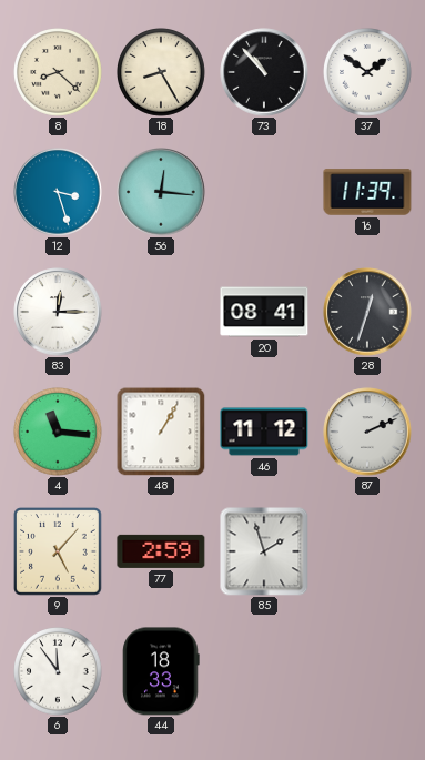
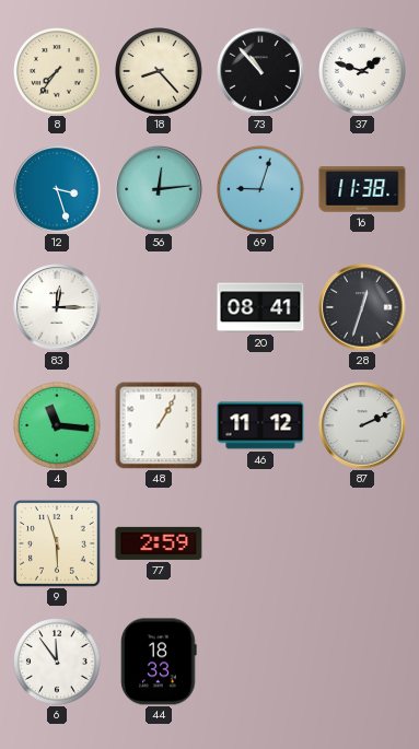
8: 8:22 -> 7:36
18: 8:25 -> 8:23
37: 1:51 -> 1:48
56: 12:16 -> 12:14
69: none -> 9:03
16: 11:39 -> 11:38
9: 5:07 -> 5:57
85: 1:57 -> none
